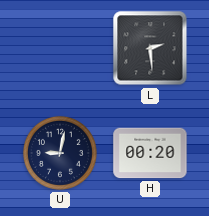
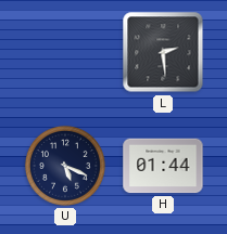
U: 9:02 -> 5:19
H: 00:20 -> 01:44
